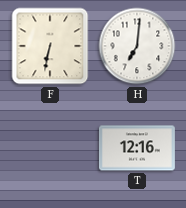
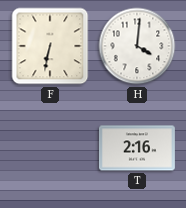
H: 7:01 -> 4:01
T: 12:16 -> 2:16
